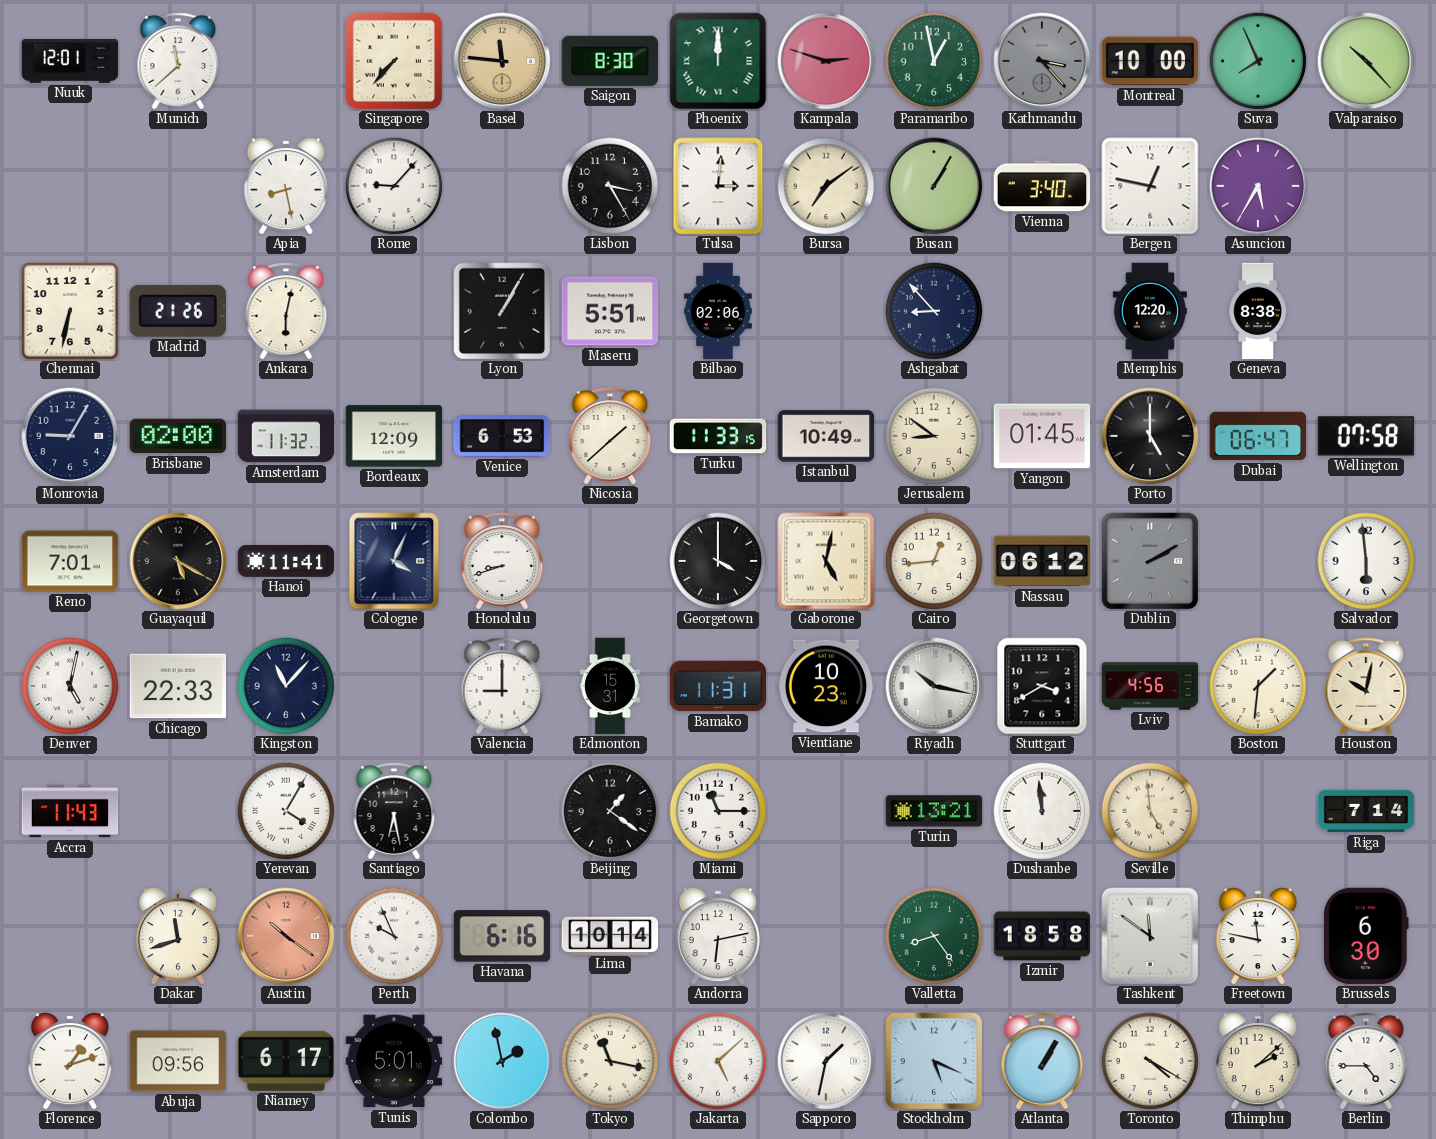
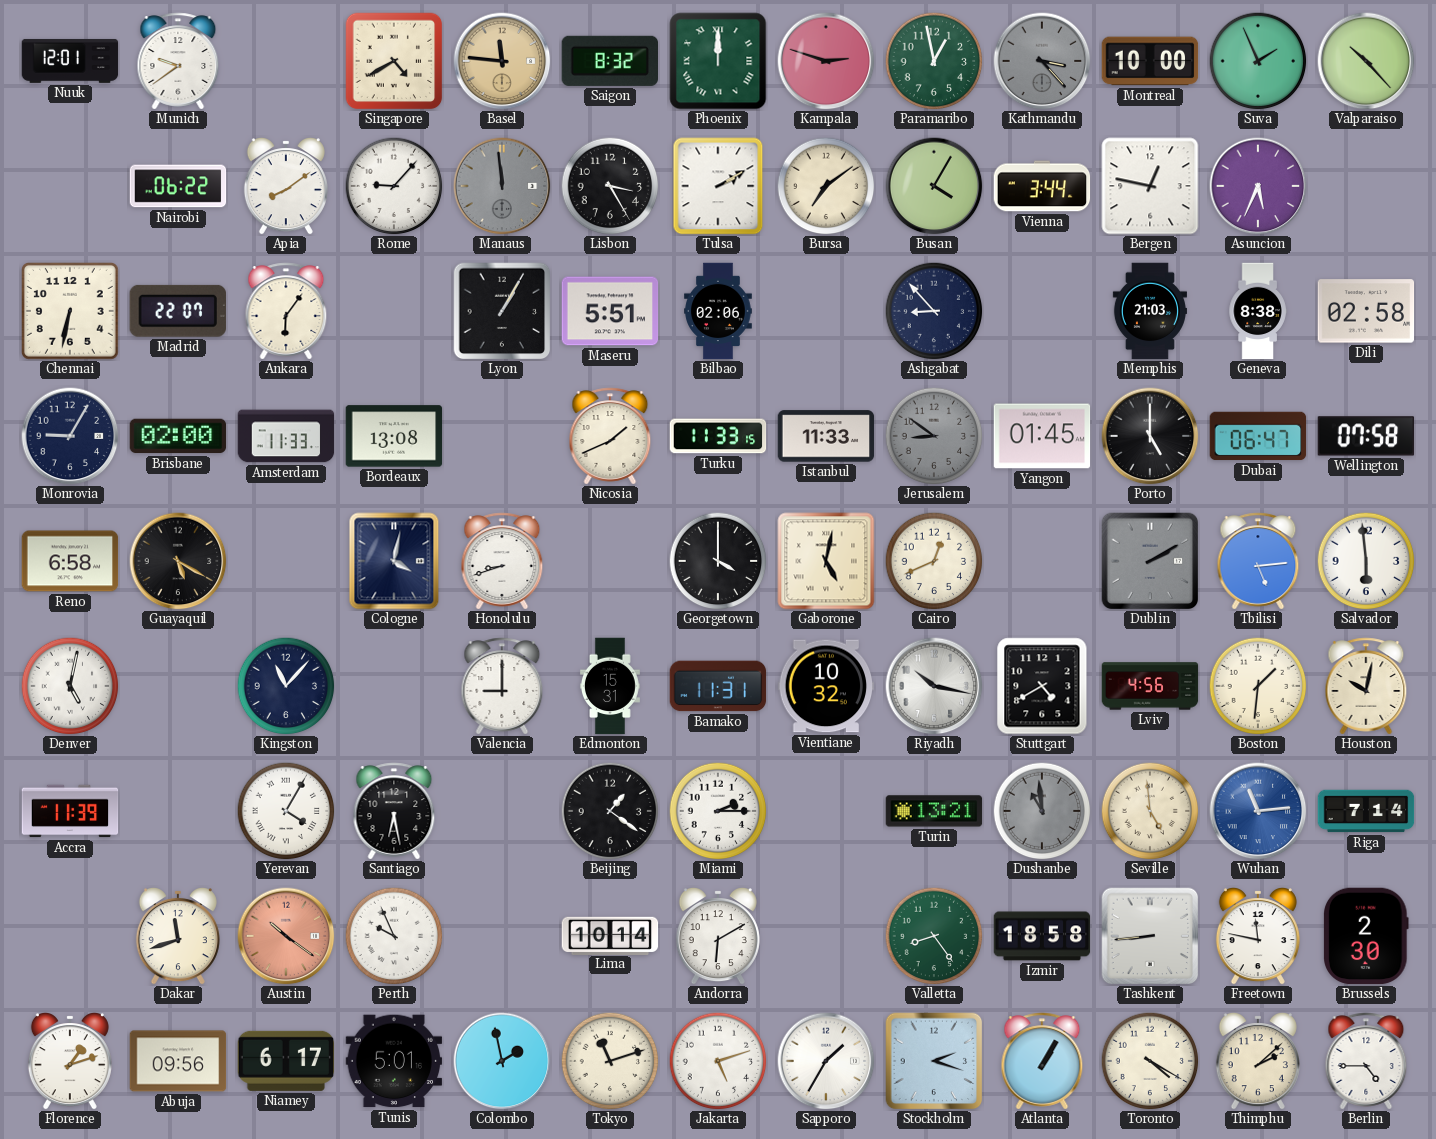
Munich: 11:38 -> 9:39
Singapore: 7:37 -> 4:40
Saigon: 8:30 -> 8:32
Suva: 7:56 -> 1:56
Nairobi: none -> 06:22
Apia: 8:28 -> 8:09
Manaus: none -> 11:59
Tulsa: 3:01 -> 2:10
Busan: 1:05 -> 4:05
Vienna: 3:40 -> 3:44
Asuncion: 5:35 -> 5:34
Madrid: 21:26 -> 22:07
Ankara: 6:02 -> 6:06
Memphis: 12:20 -> 21:03
Dili: none -> 02:58
Amsterdam: 11:32 -> 11:33
Bordeaux: 12:09 -> 13:08
Venice: 6:53 -> none
Nicosia: 1:38 -> 1:41
Istanbul: 10:49 -> 11:33
Jerusalem dial: cream -> grey
Reno: 7:01 -> 6:58
Hanoi: 11:41 -> none
Cologne: 4:04 -> 4:02
Cairo: 12:44 -> 12:41
Nassau: 06:12 -> none
Tbilisi: none -> 5:14
Chicago: 22:33 -> none
Vientiane: 10:23 -> 10:32
Stuttgart: 3:40 -> 4:40
Accra: 11:43 -> 11:39
Miami: 11:15 -> 2:15
Dushanbe: 11:59 -> 10:59
Dushanbe dial: white -> grey
Wuhan: none -> 11:14
Havana: 6:16 -> none
Andorra: 6:13 -> 6:10
Tashkent: 11:51 -> 8:44
Brussels: 6:30 -> 2:30
Tokyo: 11:17 -> 11:12
Jakarta: 5:08 -> 5:12
Sapporo: 1:32 -> 1:35
Stockholm: 5:19 -> 2:18
